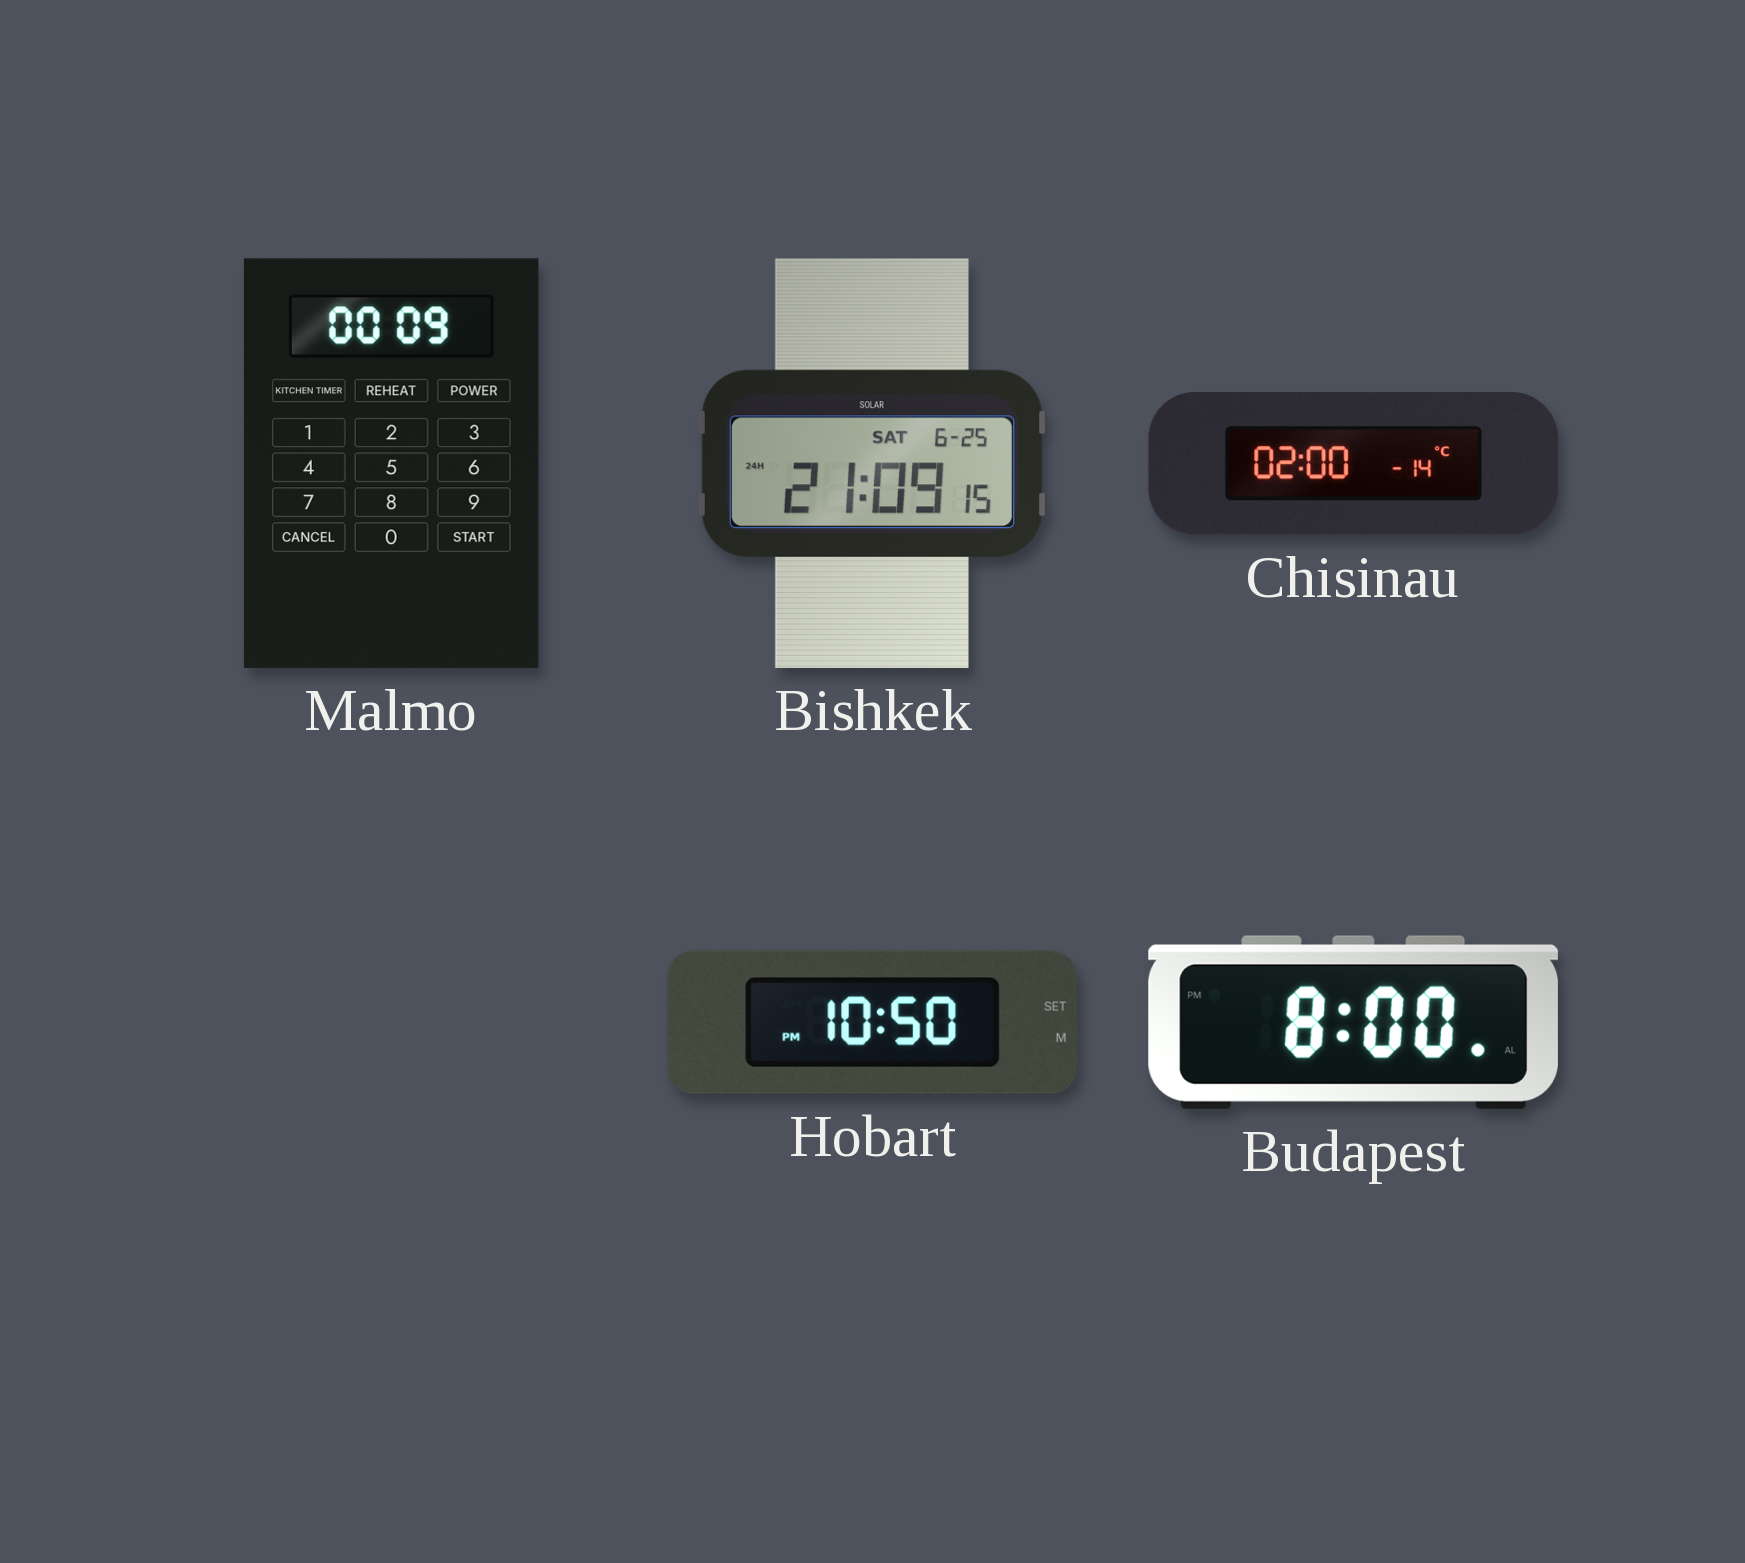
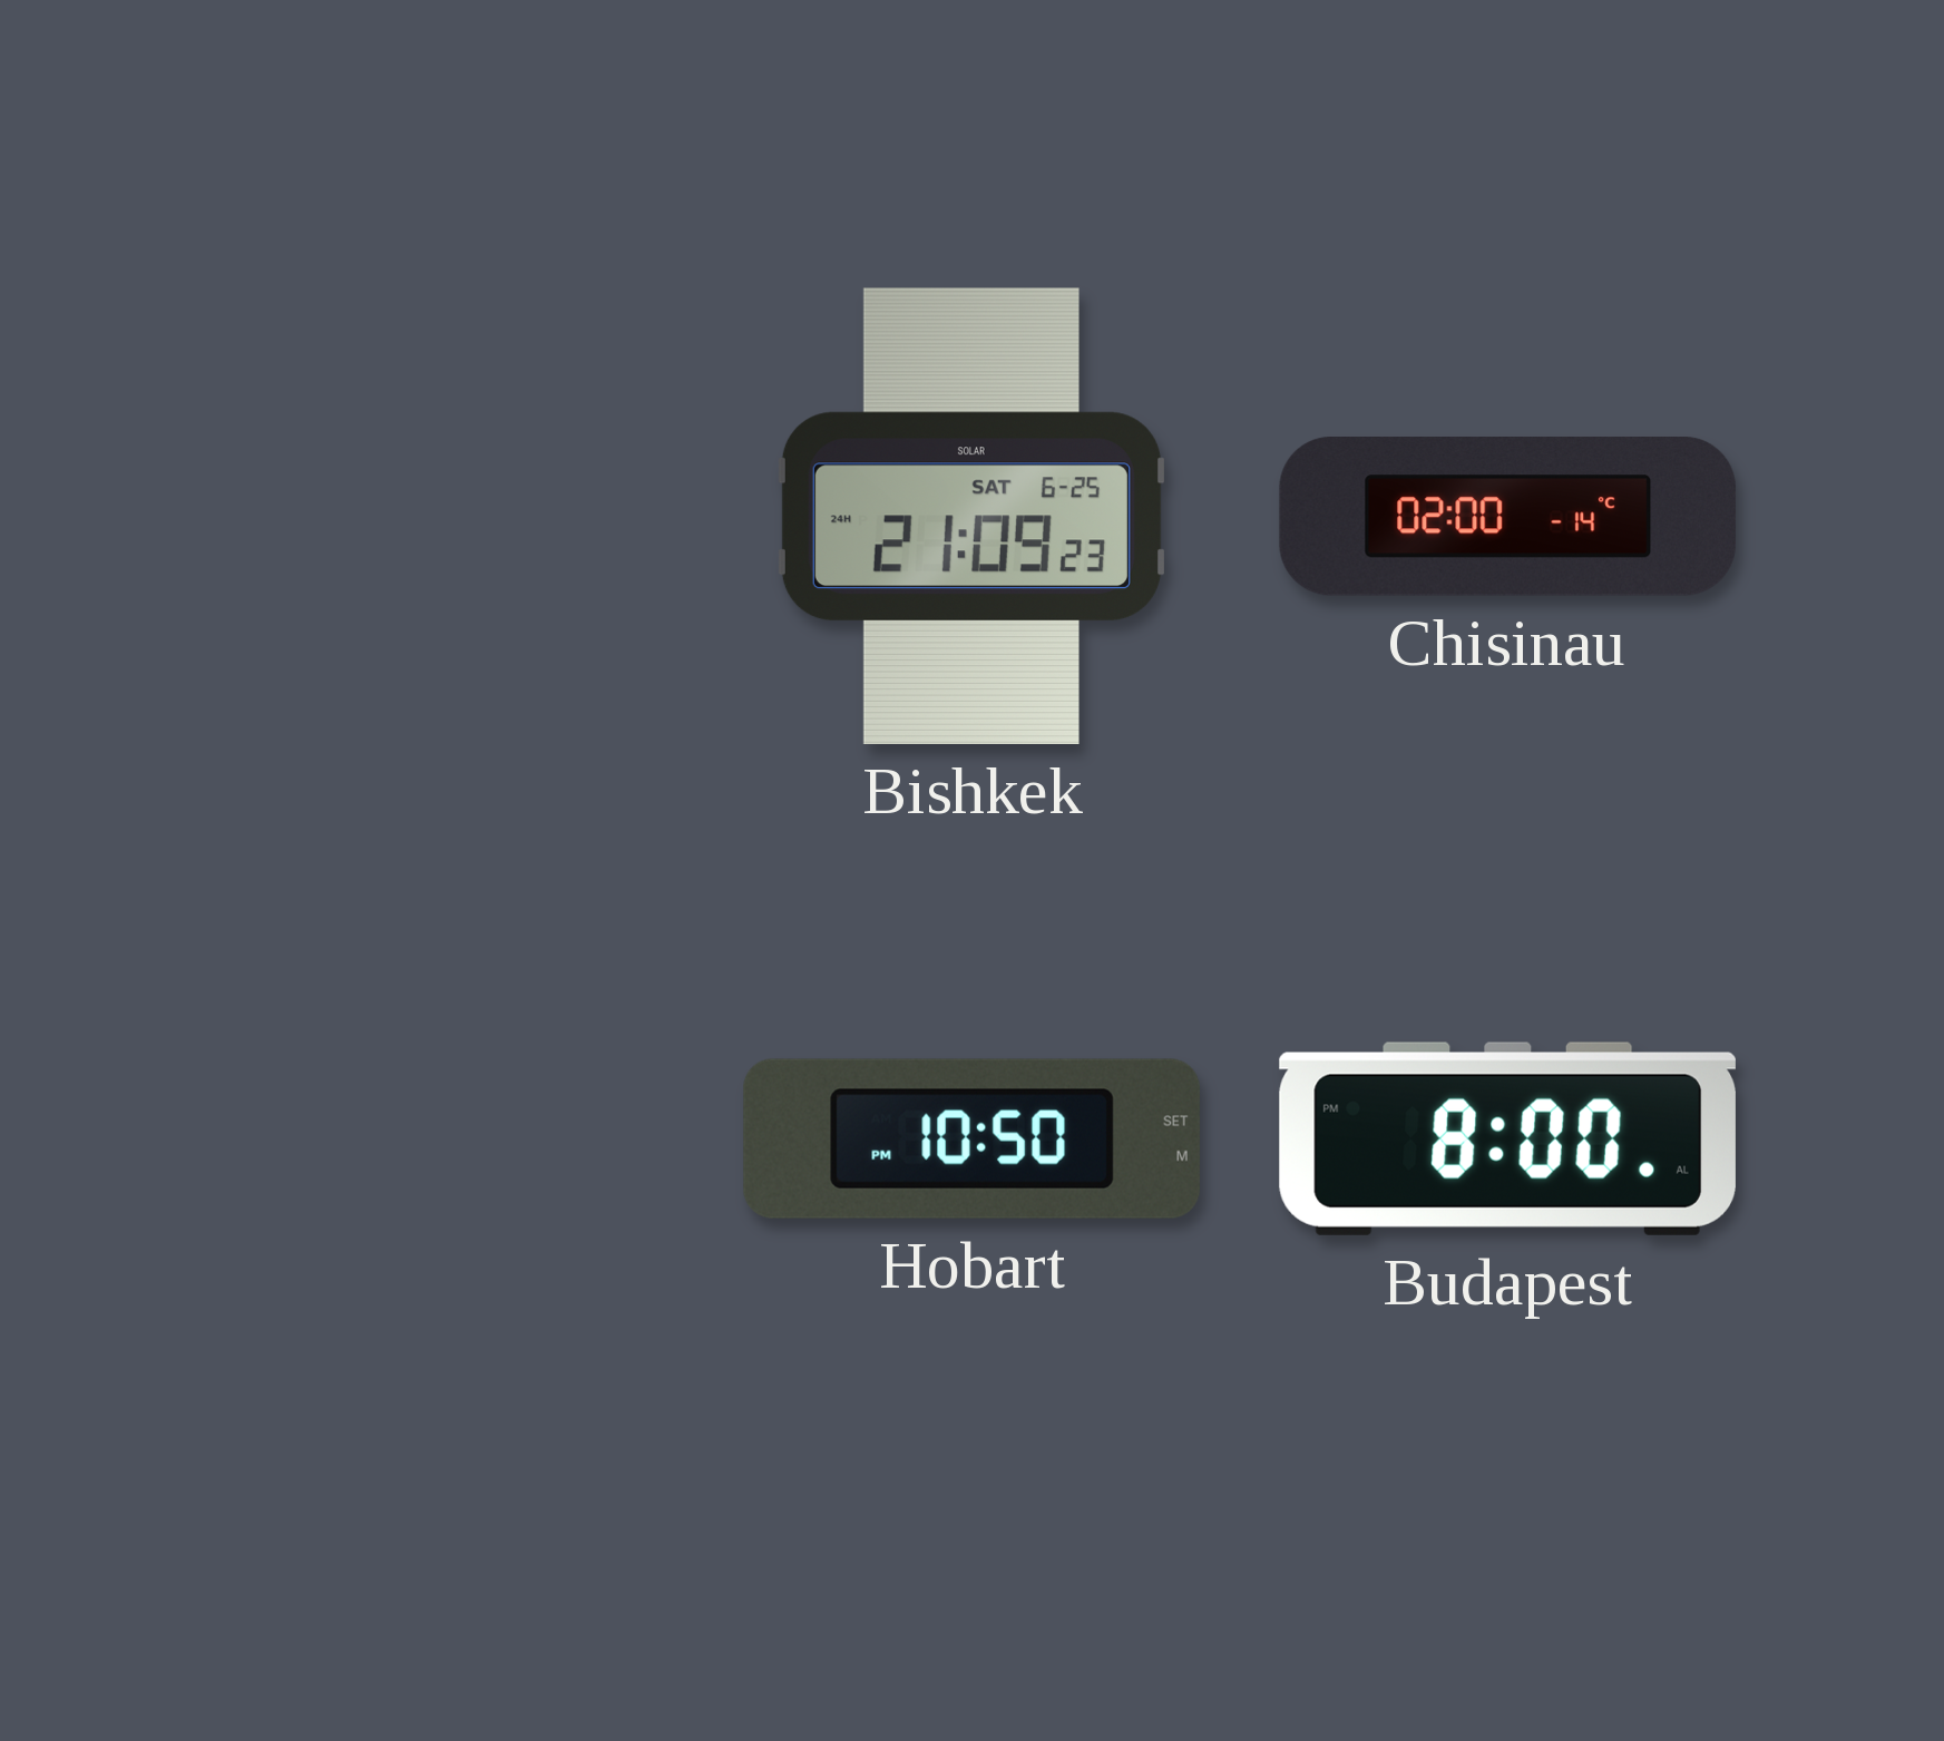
Malmo: 00:09 -> none
Bishkek: 21:09:15 -> 21:09:23
